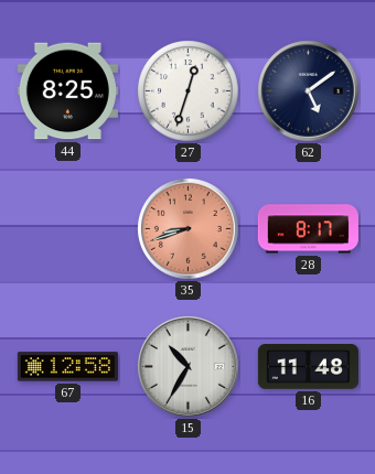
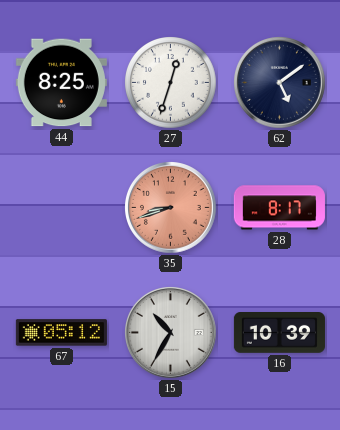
67: 12:58 -> 05:12
16: 11:48 -> 10:39
